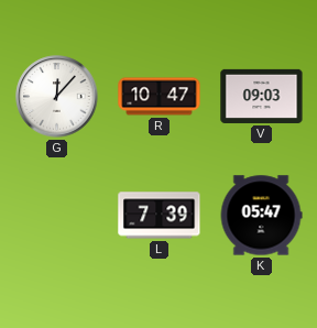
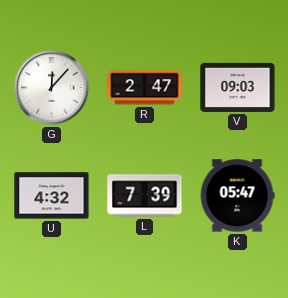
R: 10:47 -> 2:47
U: none -> 4:32
